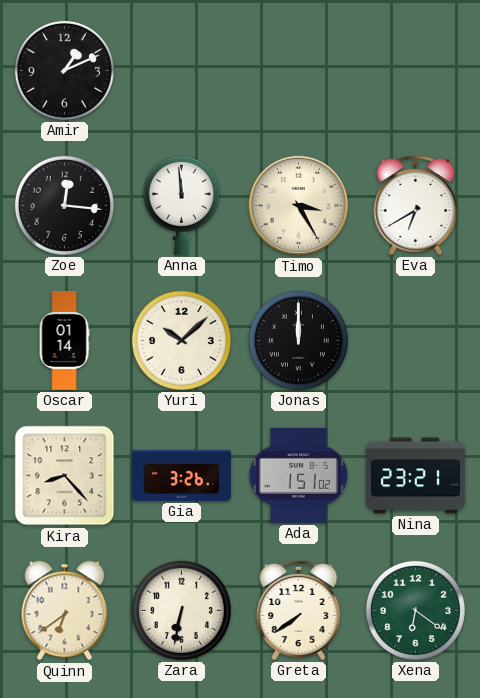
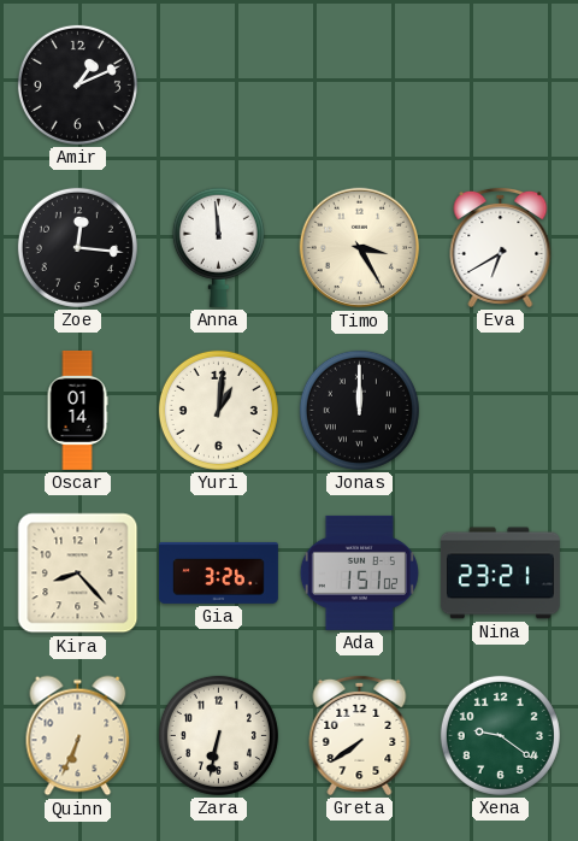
Yuri: 10:08 -> 1:01
Quinn: 6:39 -> 6:34
Xena: 6:21 -> 9:21
